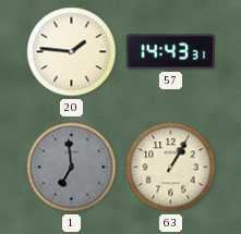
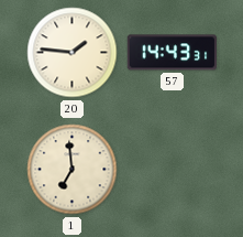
1 dial: grey -> cream
63: 1:05 -> none
